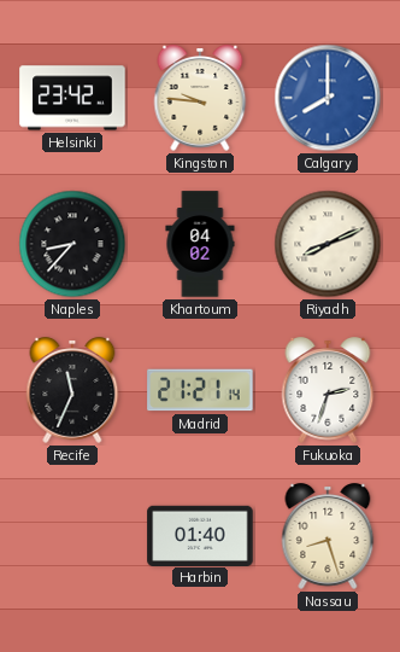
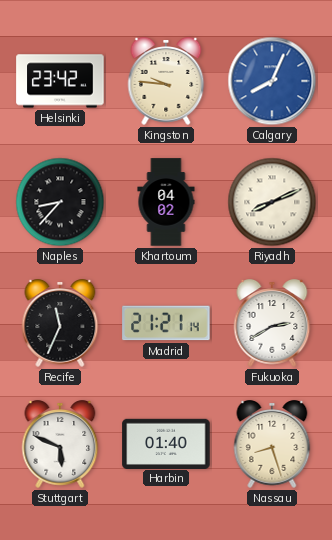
Calgary: 8:00 -> 8:04
Fukuoka: 2:33 -> 2:40
Stuttgart: none -> 5:49
